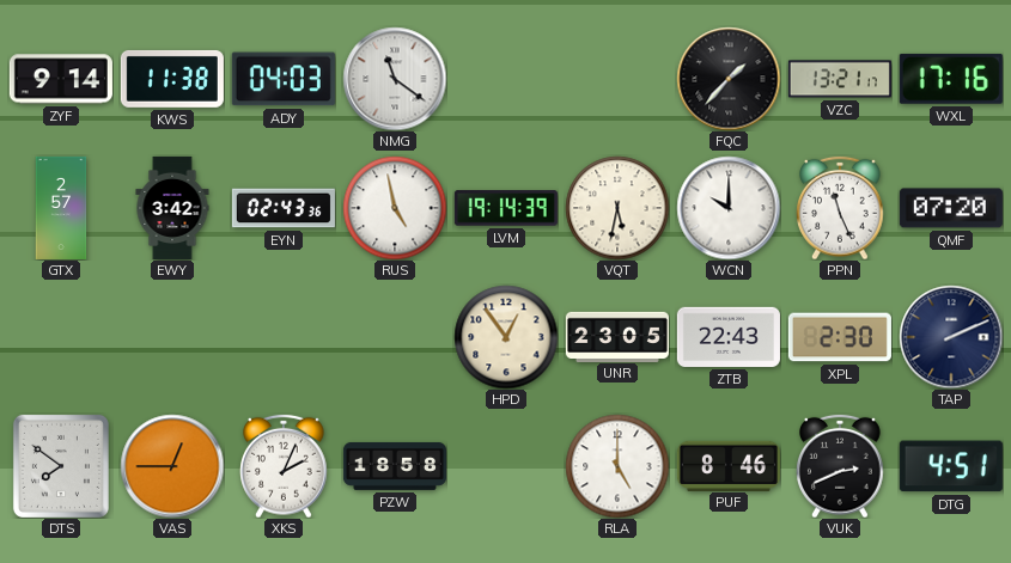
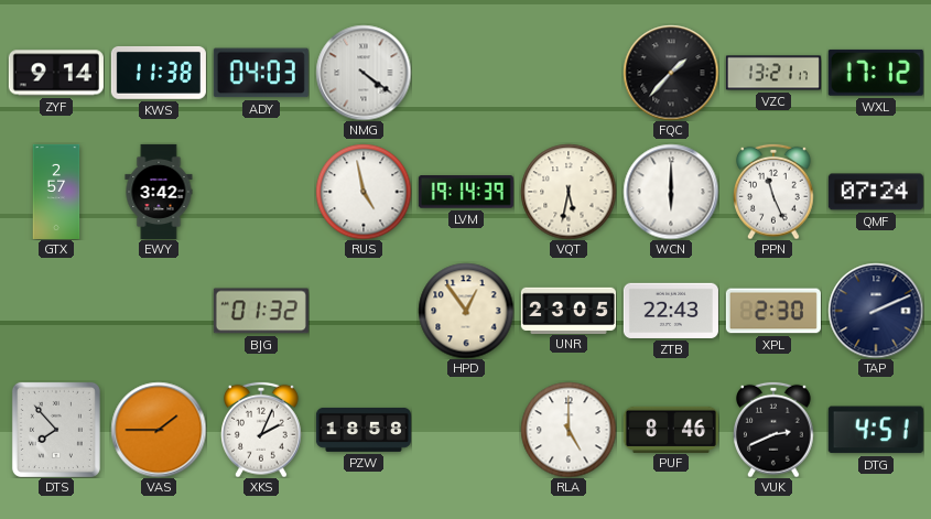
NMG: 11:21 -> 4:21
WXL: 17:16 -> 17:12
EYN: 02:43 -> none
WCN: 10:00 -> 6:00
QMF: 07:20 -> 07:24
BJG: none -> 01:32
DTS: 7:51 -> 7:53
VAS: 12:45 -> 1:45
